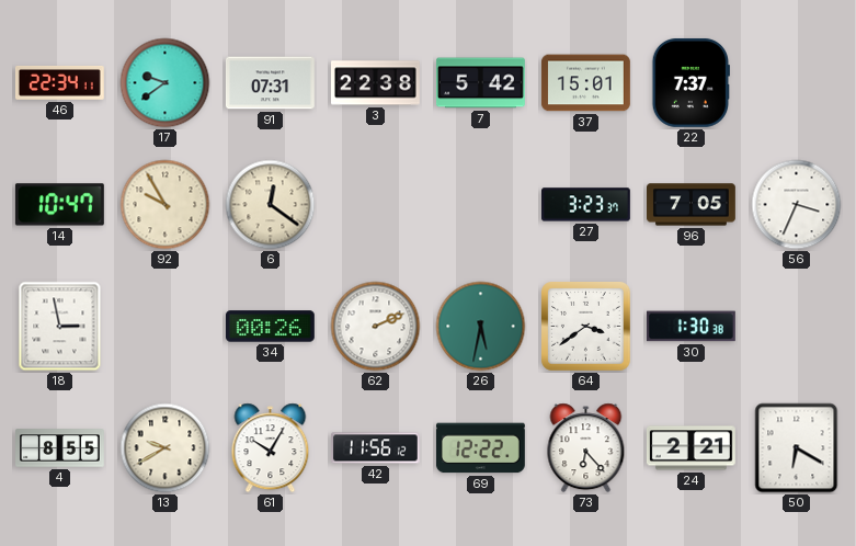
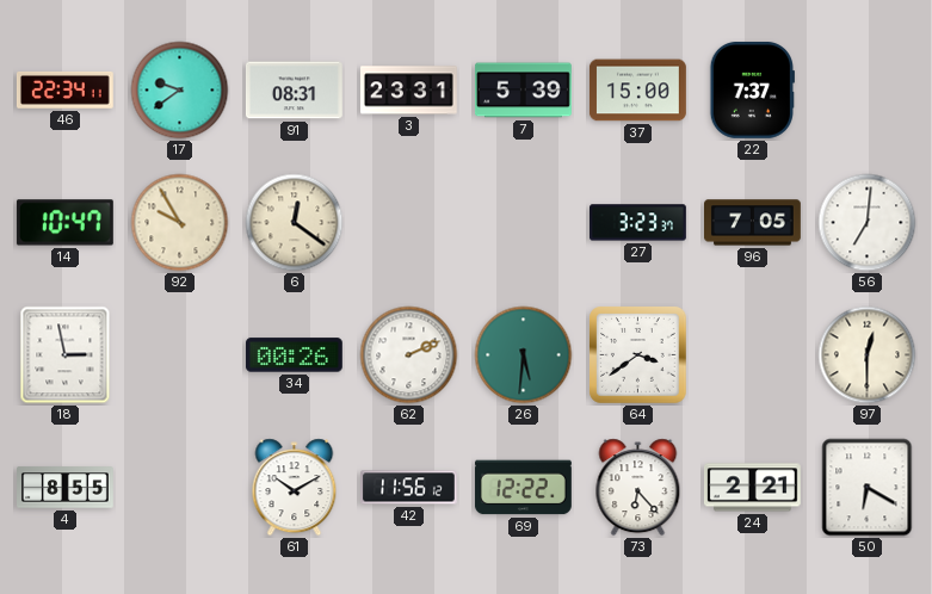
91: 07:31 -> 08:31
3: 22:38 -> 23:31
7: 5:42 -> 5:39
37: 15:01 -> 15:00
56: 3:34 -> 7:01
26: 5:32 -> 5:31
30: 1:30 -> none
97: none -> 12:30
13: 9:40 -> none
61: 10:05 -> 10:10
